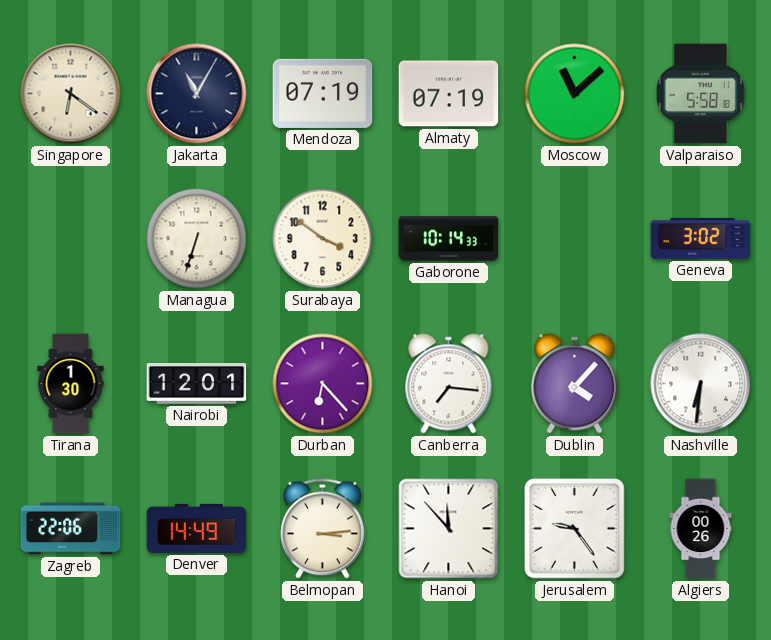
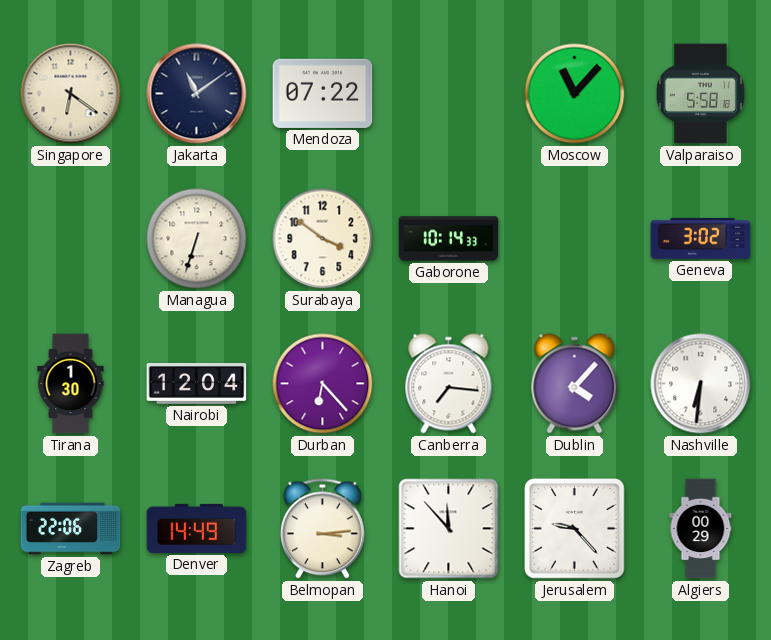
Jakarta: 11:05 -> 11:09
Mendoza: 07:19 -> 07:22
Almaty: 07:19 -> none
Moscow: 11:08 -> 11:07
Nairobi: 12:01 -> 12:04
Jerusalem: 9:24 -> 9:23
Algiers: 00:26 -> 00:29
